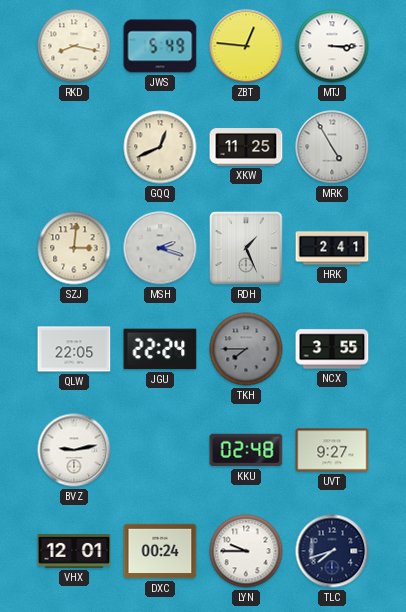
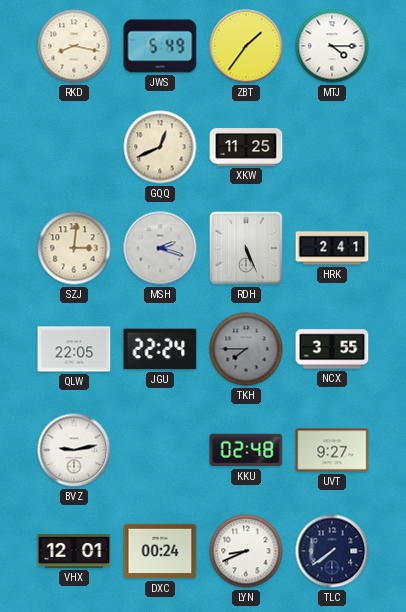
ZBT: 12:46 -> 1:36
MTJ: 3:15 -> 4:15
MRK: 4:55 -> none
RDH: 1:26 -> 5:26
LYN: 9:45 -> 8:41
TLC: 7:42 -> 7:39
